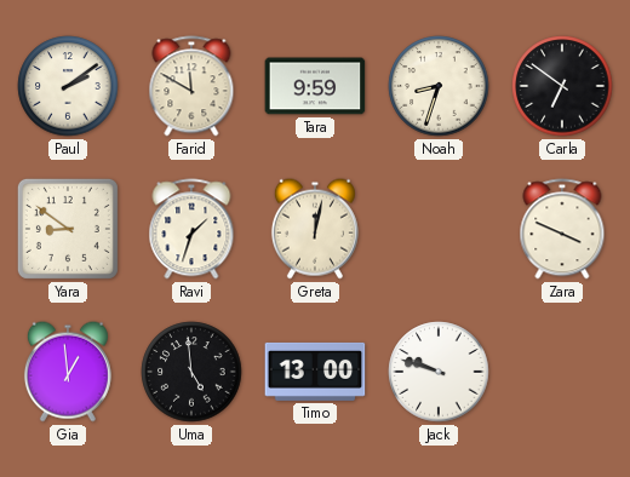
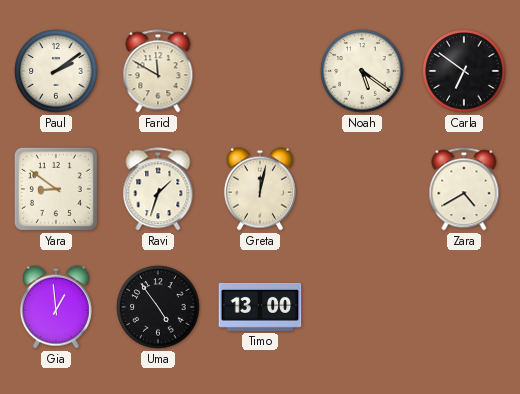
Tara: 9:59 -> none
Noah: 8:33 -> 5:21
Zara: 3:49 -> 4:40
Uma: 4:59 -> 4:54
Jack: 9:48 -> none
